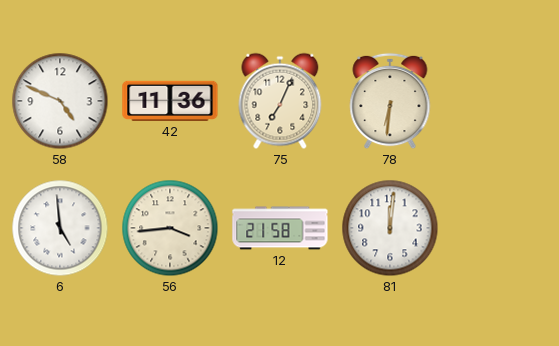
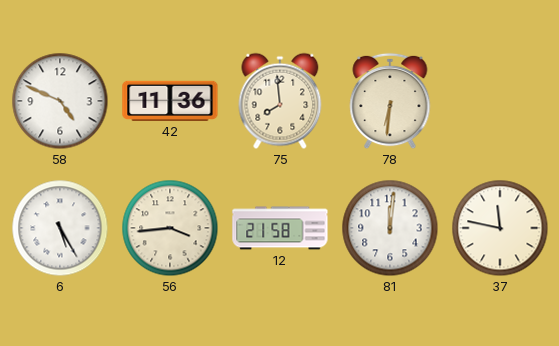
75: 7:04 -> 7:59
6: 4:59 -> 5:25
37: none -> 11:47
